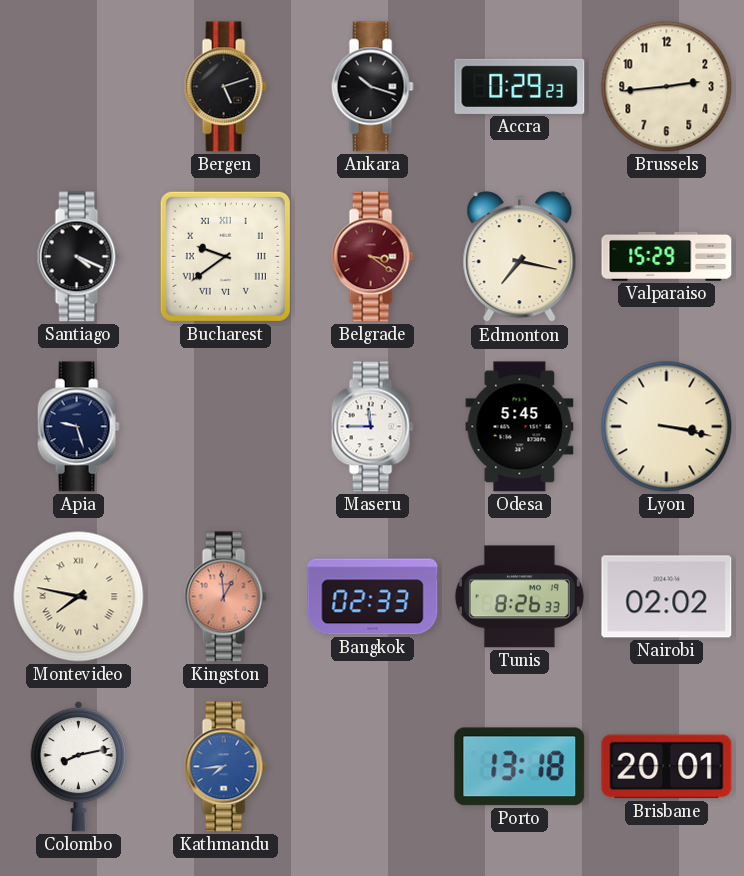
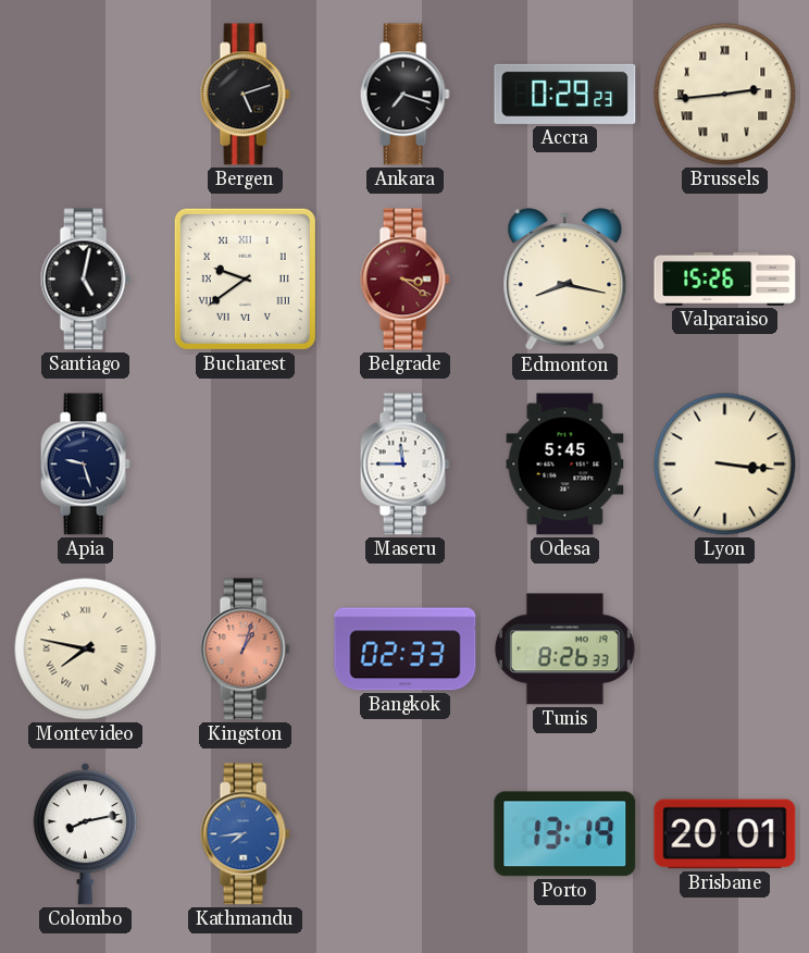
Ankara: 10:18 -> 7:18
Brussels numerals: Arabic -> Roman
Santiago: 4:19 -> 5:02
Edmonton: 7:17 -> 8:17
Valparaiso: 15:29 -> 15:26
Lyon: 3:17 -> 3:16
Kingston: 12:59 -> 1:03
Nairobi: 02:02 -> none
Porto: 13:18 -> 13:19
